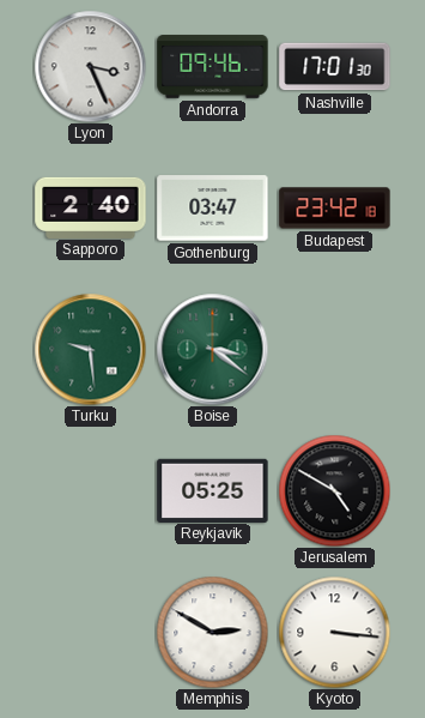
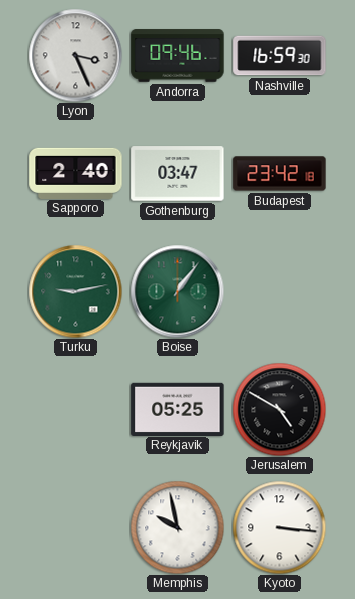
Nashville: 17:01 -> 16:59
Turku: 9:29 -> 9:13
Boise: 3:21 -> 1:06
Memphis: 2:50 -> 9:58
